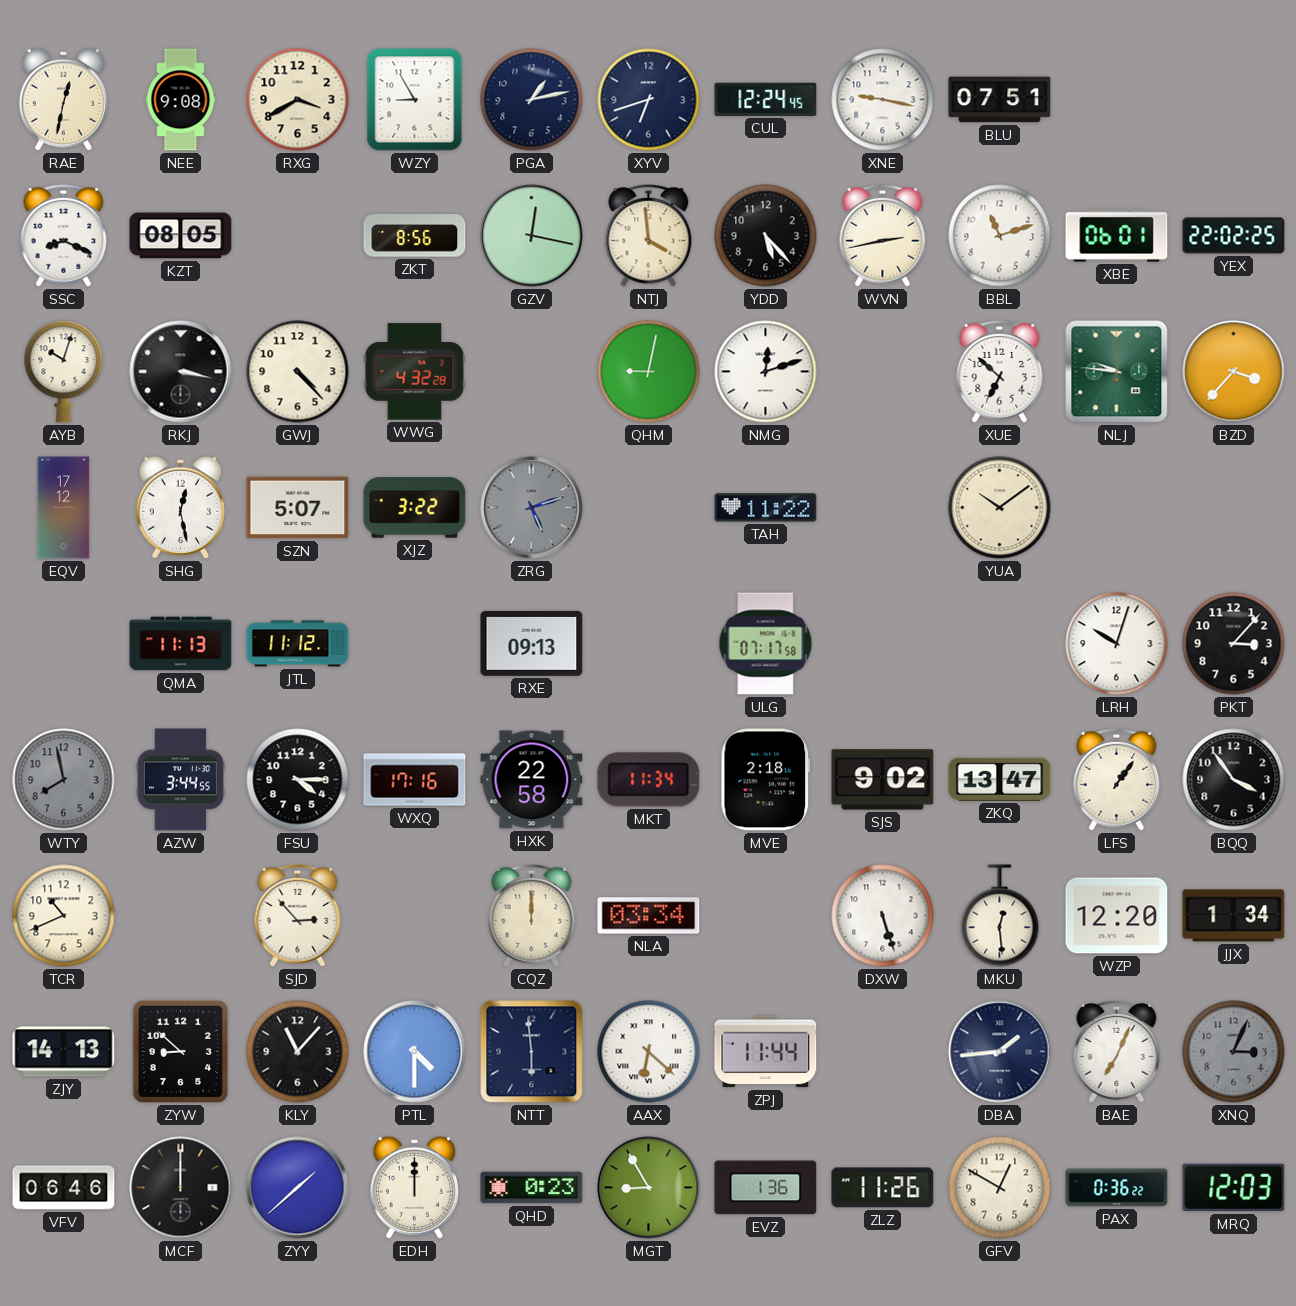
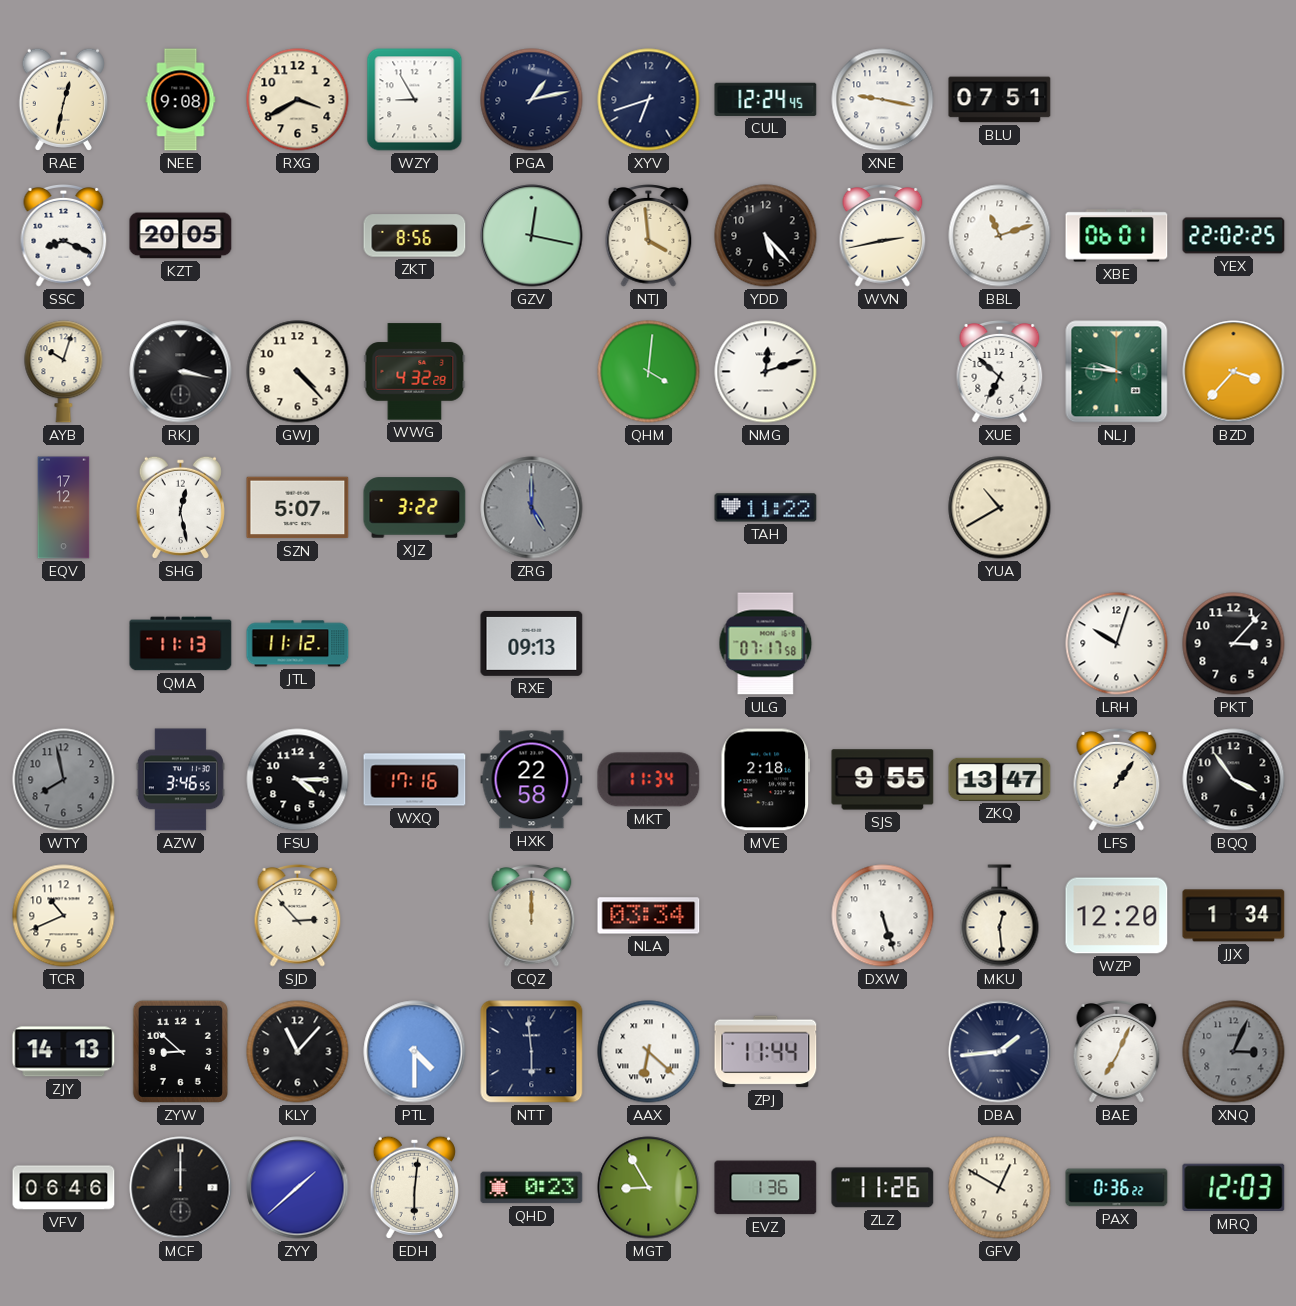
KZT: 08:05 -> 20:05
QHM: 9:02 -> 4:01
ZRG: 5:12 -> 5:00
YUA: 10:09 -> 10:40
AZW: 3:44 -> 3:46
SJS: 9:02 -> 9:55
EDH: 12:00 -> 6:01
